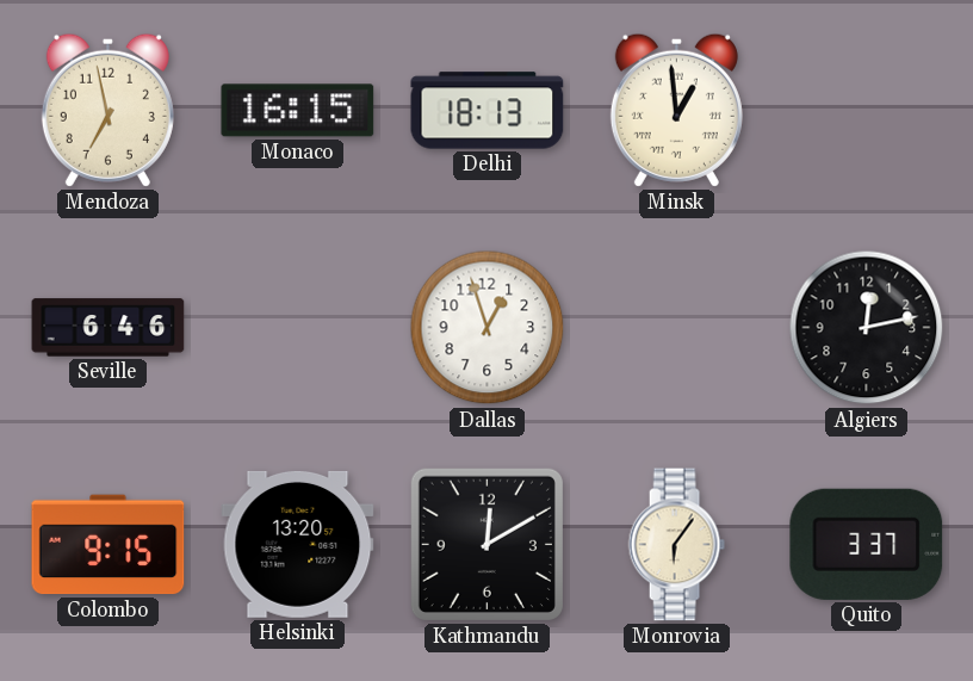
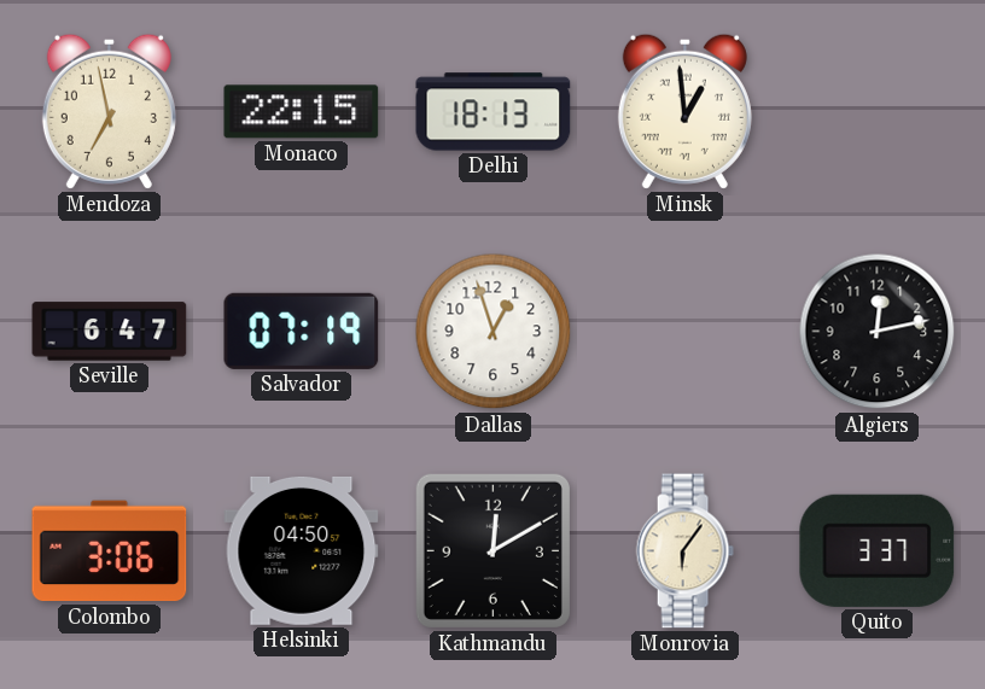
Monaco: 16:15 -> 22:15
Seville: 6:46 -> 6:47
Salvador: none -> 07:19
Colombo: 9:15 -> 3:06
Helsinki: 13:20 -> 04:50
